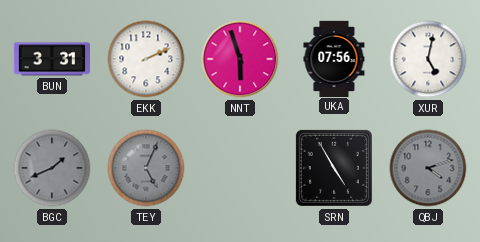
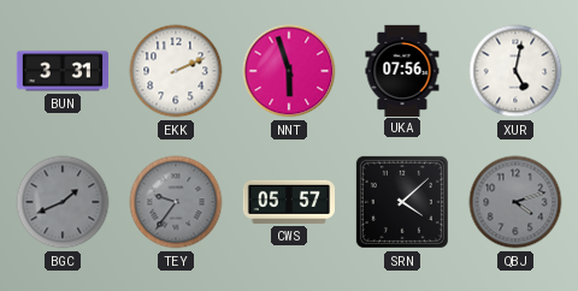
TEY: 5:04 -> 9:36
CWS: none -> 05:57
SRN: 4:55 -> 4:08
